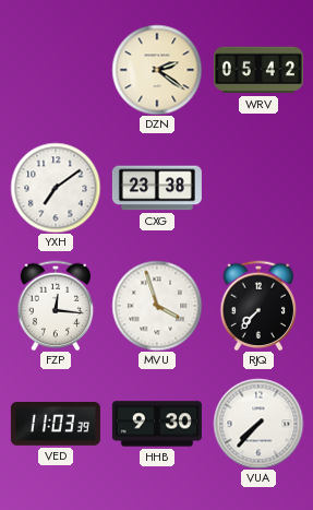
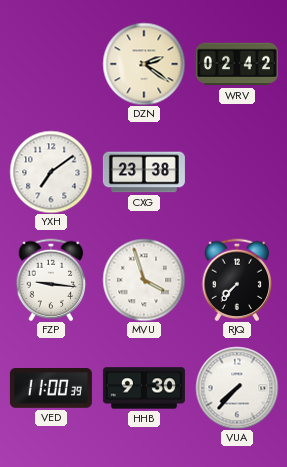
WRV: 05:42 -> 02:42
FZP: 12:16 -> 9:16
VED: 11:03 -> 11:00
